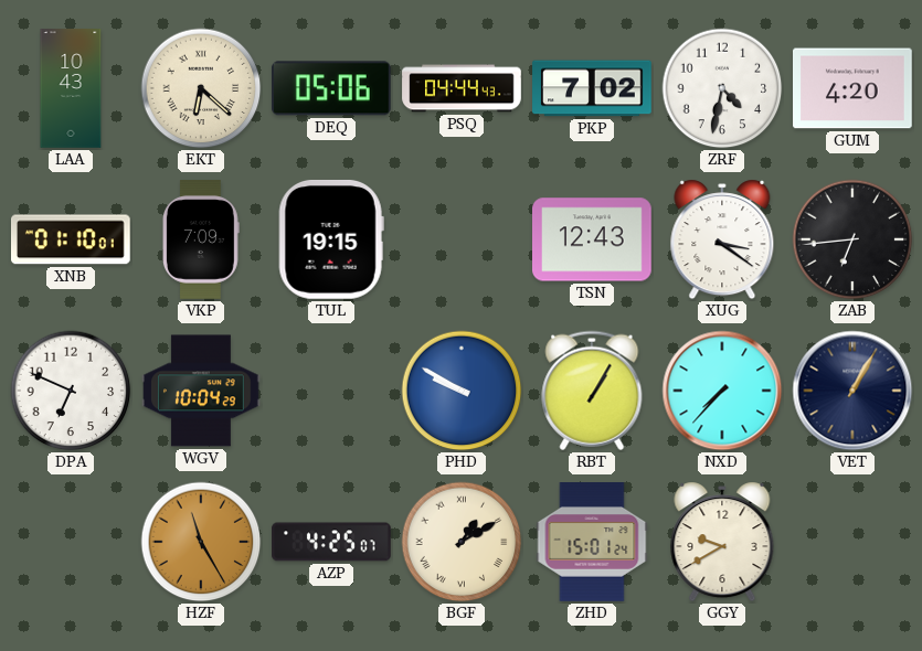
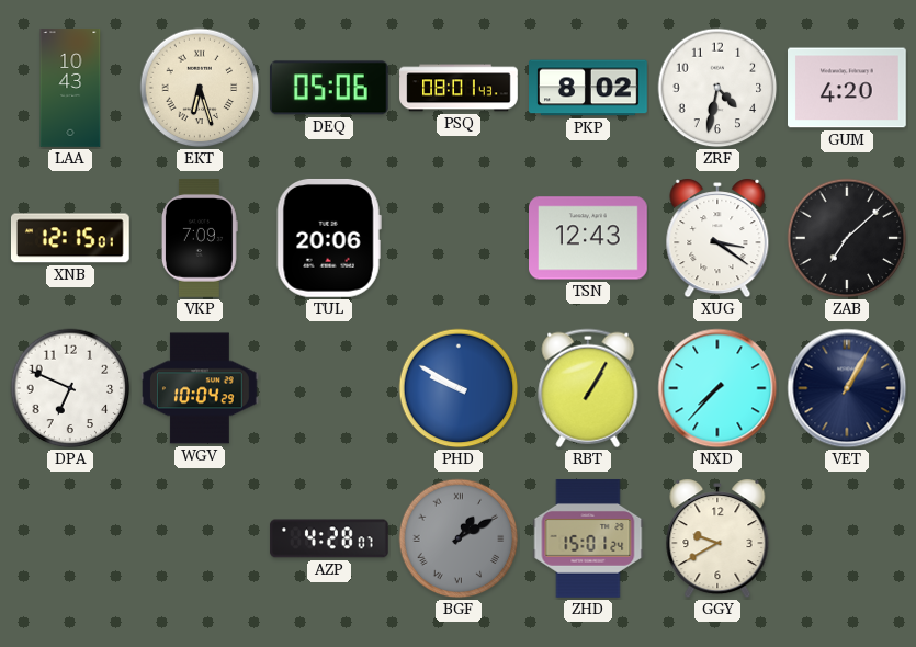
EKT: 6:22 -> 6:27
PSQ: 04:44 -> 08:01
PKP: 7:02 -> 8:02
XNB: 01:10 -> 12:15
TUL: 19:15 -> 20:06
ZAB: 6:44 -> 7:08
HZF: 11:25 -> none
AZP: 4:25 -> 4:28
BGF dial: cream -> grey
